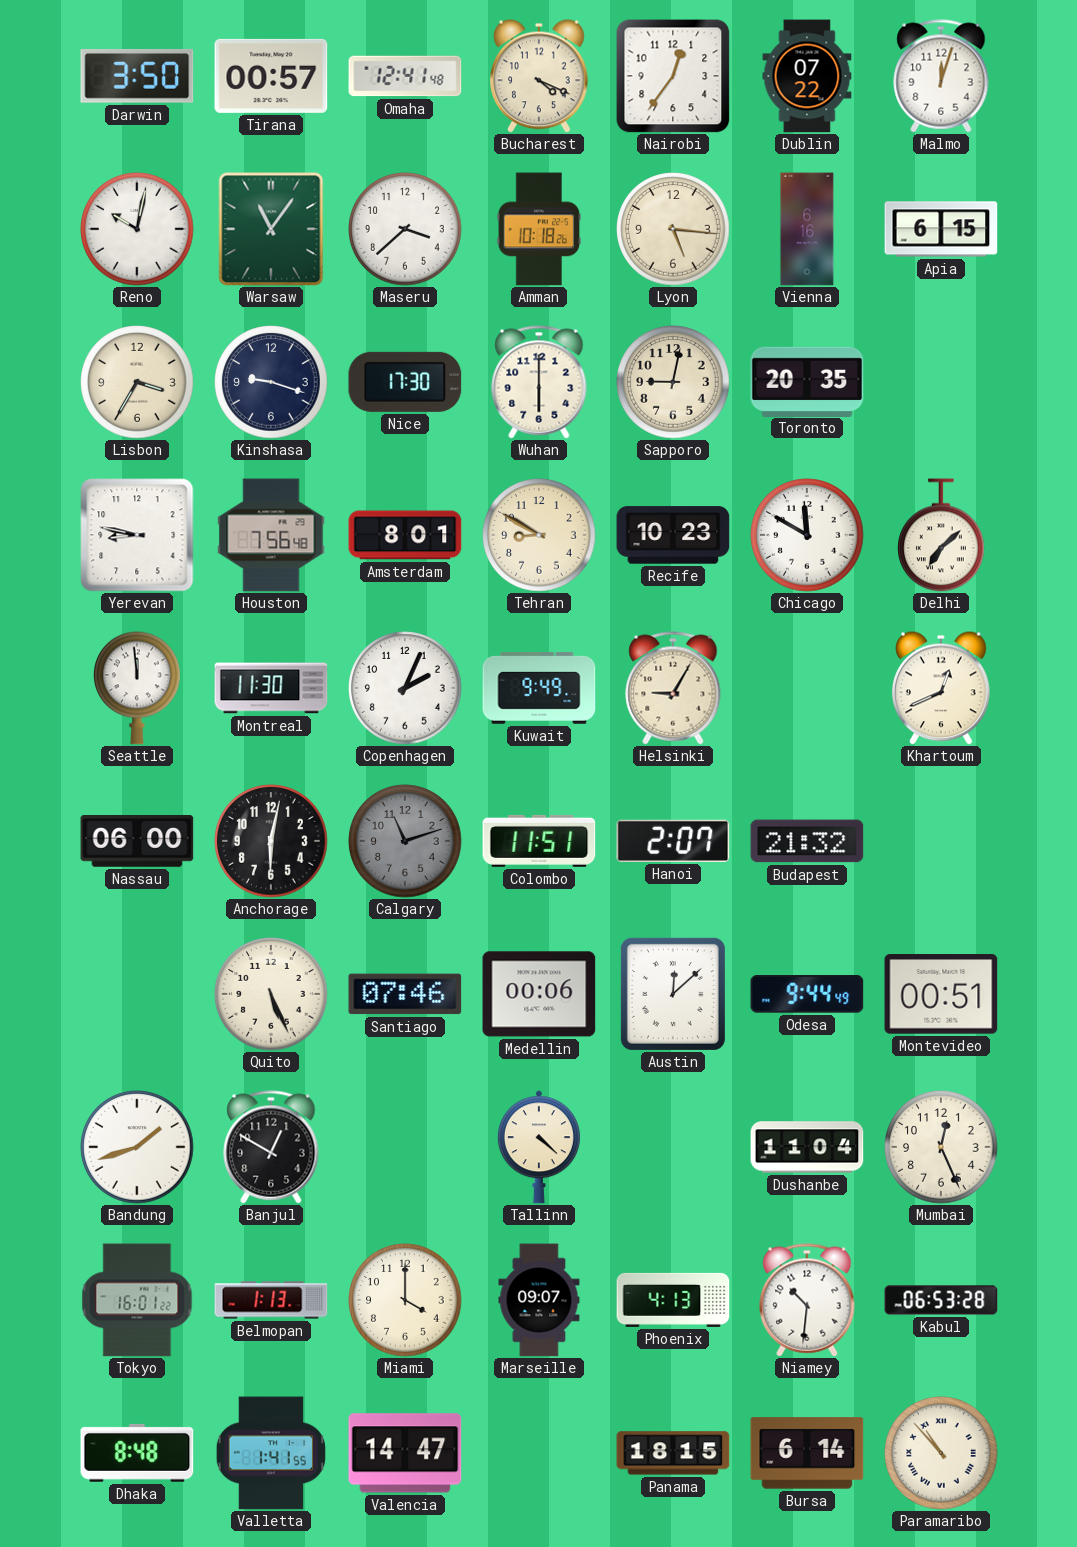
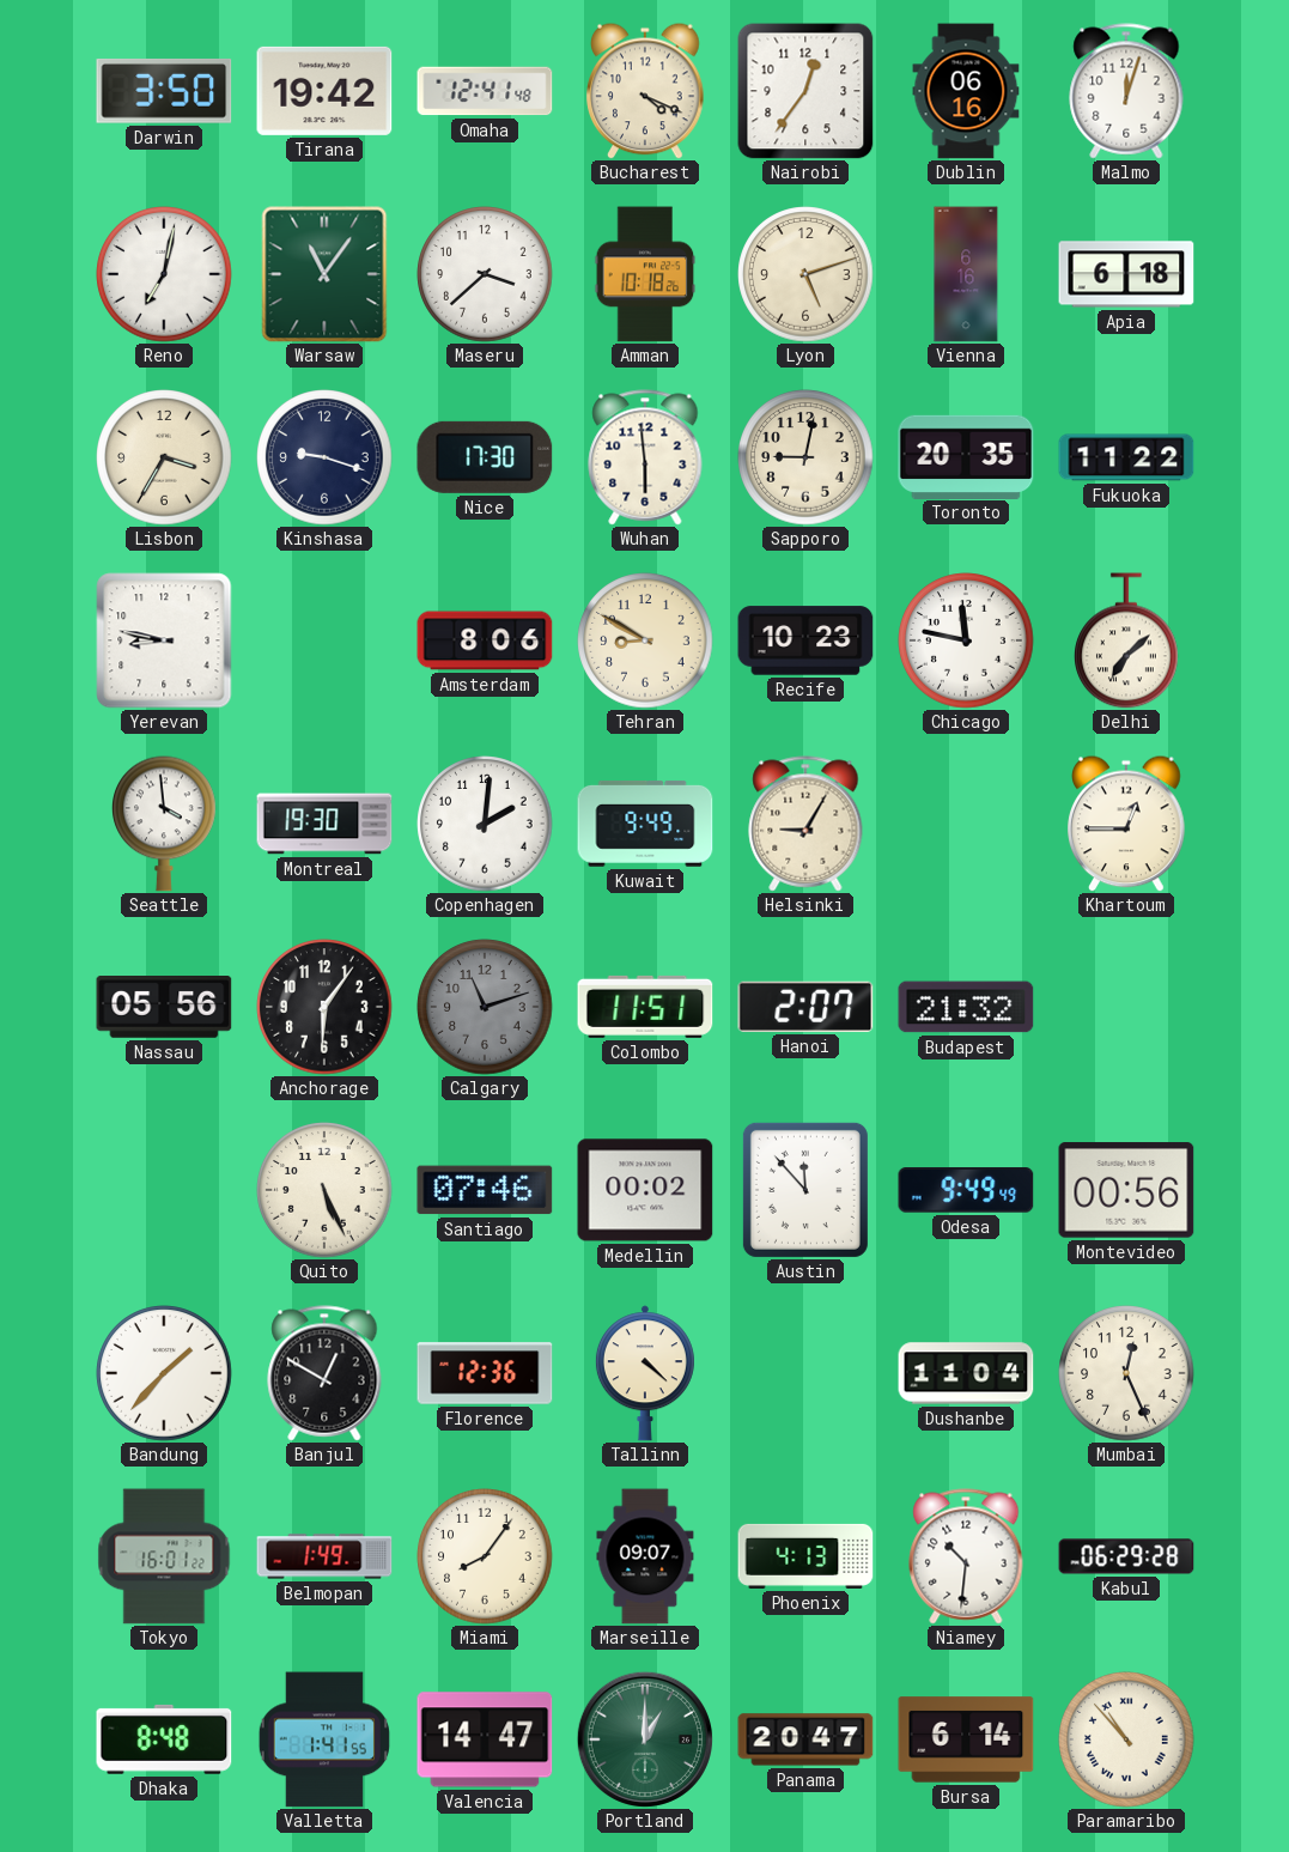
Tirana: 00:57 -> 19:42
Dublin: 07:22 -> 06:16
Reno: 10:02 -> 7:02
Lyon: 5:16 -> 5:12
Apia: 6:15 -> 6:18
Wuhan: 6:00 -> 5:59
Fukuoka: none -> 11:22
Houston: 7:56 -> none
Amsterdam: 8:01 -> 8:06
Chicago: 11:50 -> 11:47
Seattle: 11:59 -> 3:59
Montreal: 11:30 -> 19:30
Copenhagen: 2:04 -> 2:01
Khartoum: 12:41 -> 12:45
Nassau: 06:00 -> 05:56
Anchorage: 6:02 -> 6:06
Medellin: 00:06 -> 00:02
Austin: 12:08 -> 11:53
Odesa: 9:44 -> 9:49
Montevideo: 00:51 -> 00:56
Bandung: 1:42 -> 1:37
Florence: none -> 12:36
Belmopan: 1:13 -> 1:49
Miami: 4:00 -> 8:06
Kabul: 06:53 -> 06:29
Portland: none -> 1:00
Panama: 18:15 -> 20:47
